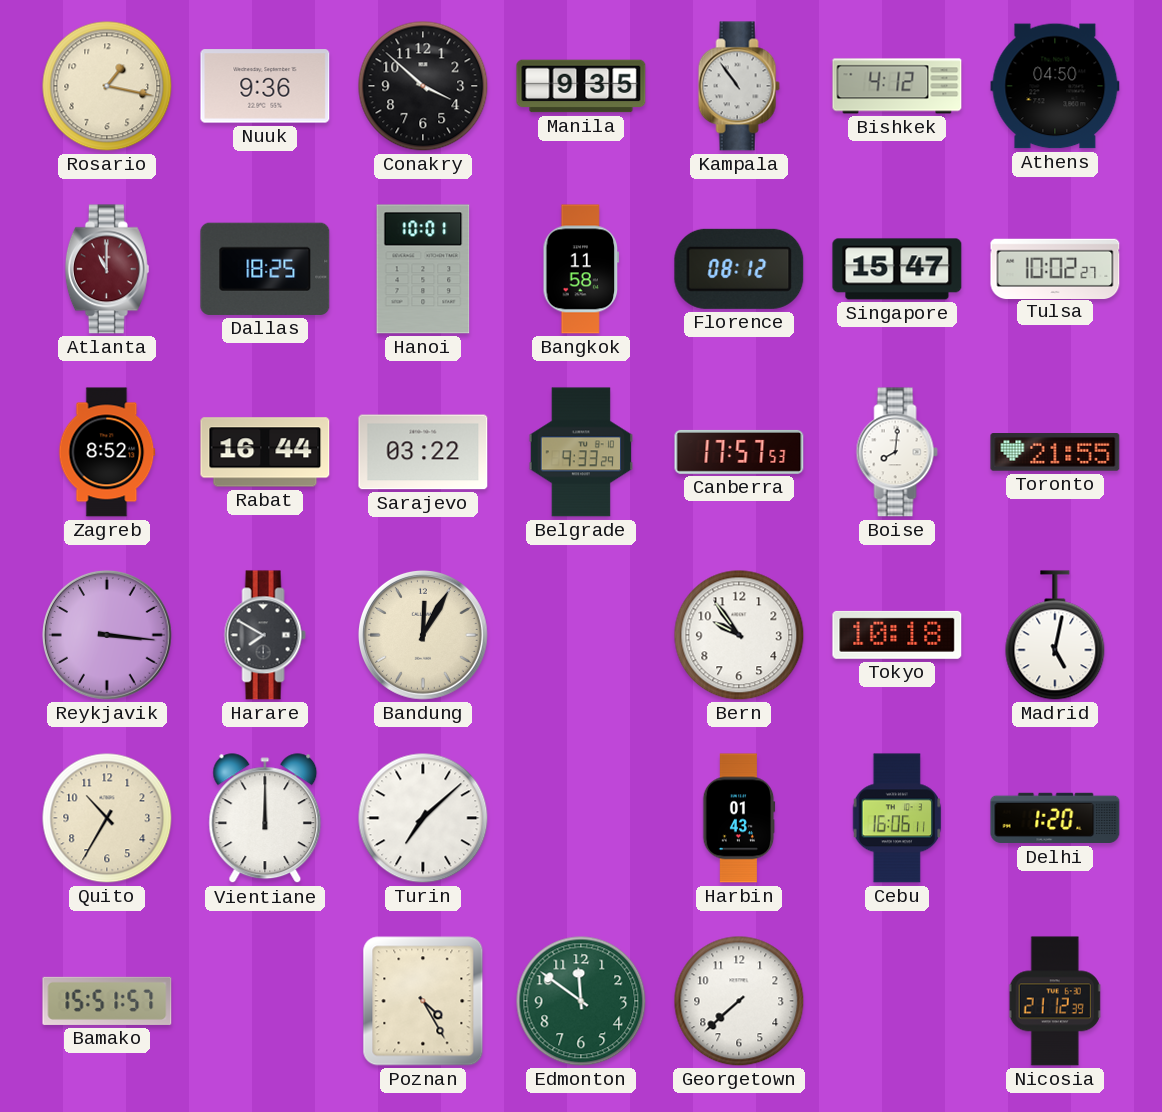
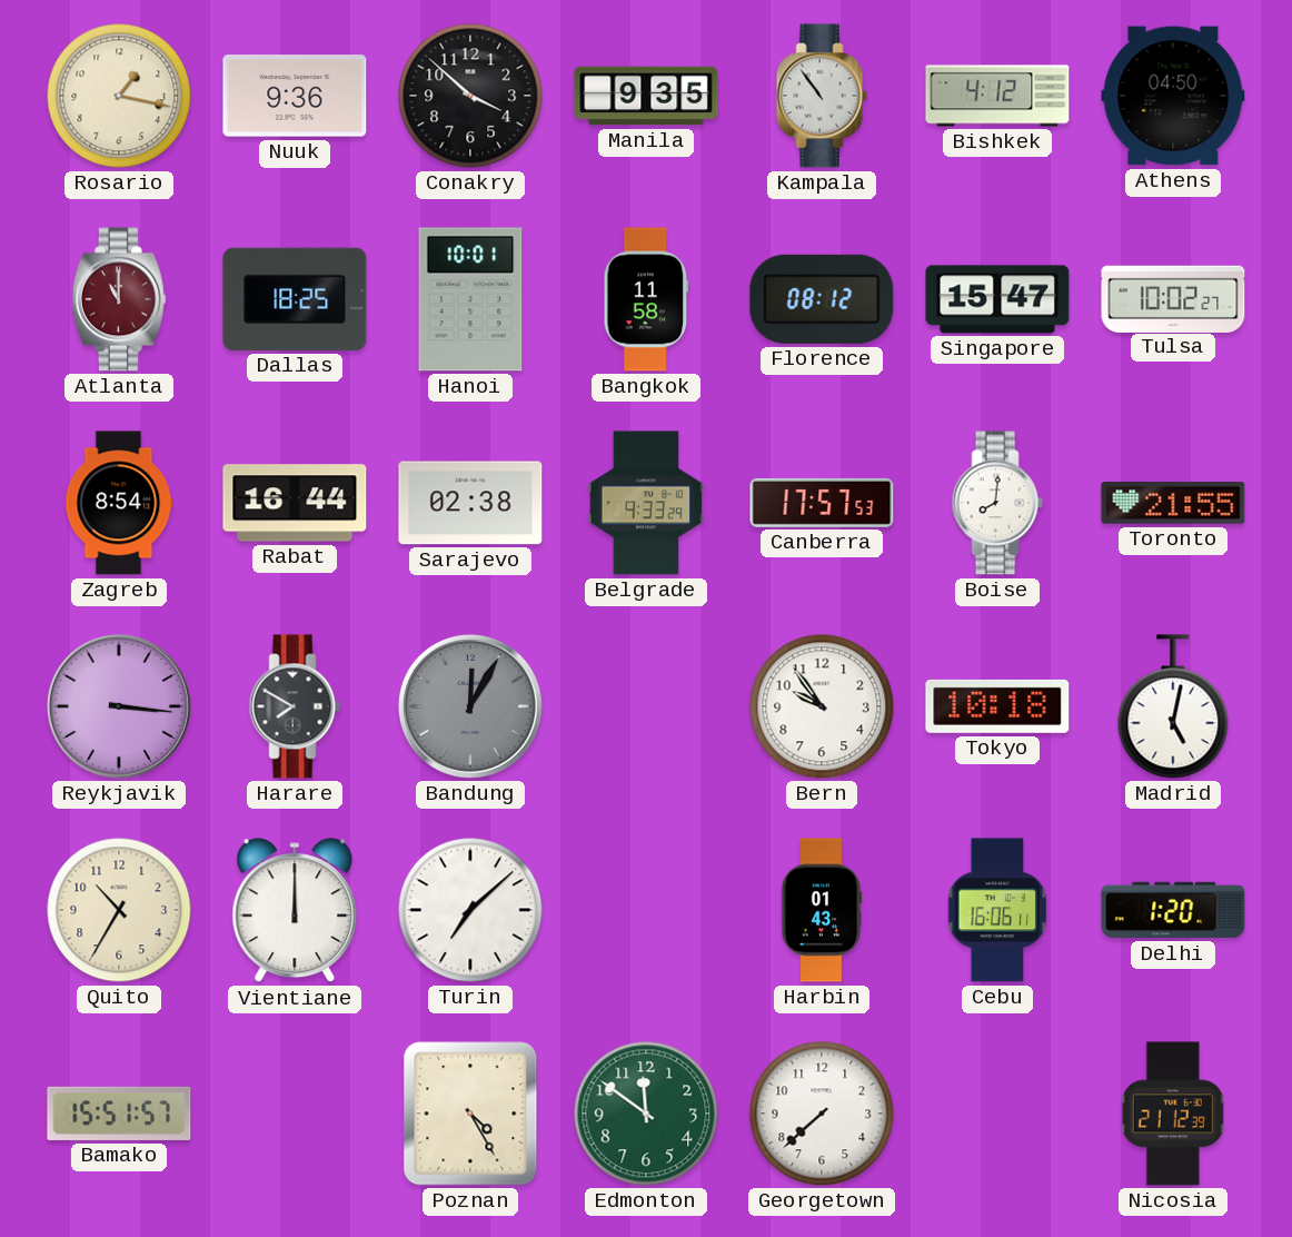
Zagreb: 8:52 -> 8:54
Sarajevo: 03:22 -> 02:38
Bandung dial: cream -> grey
